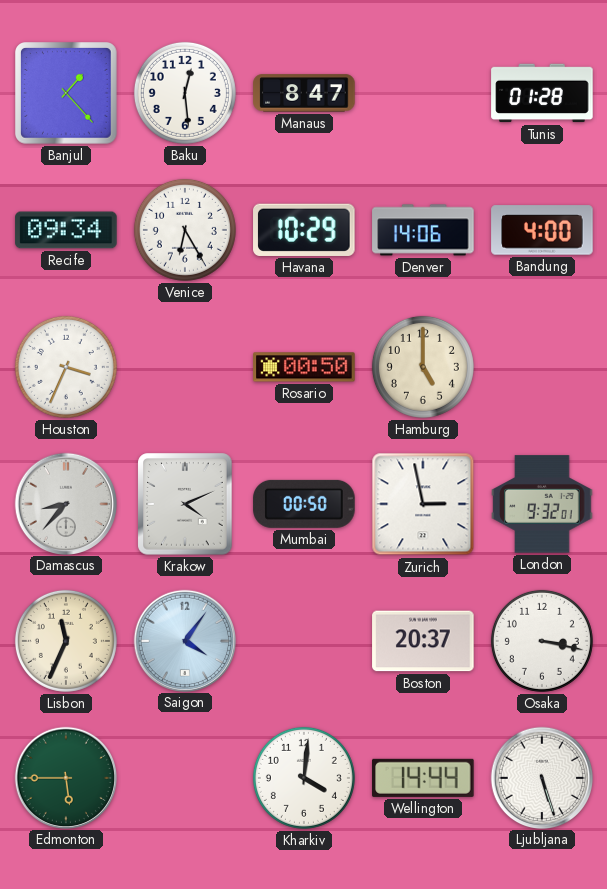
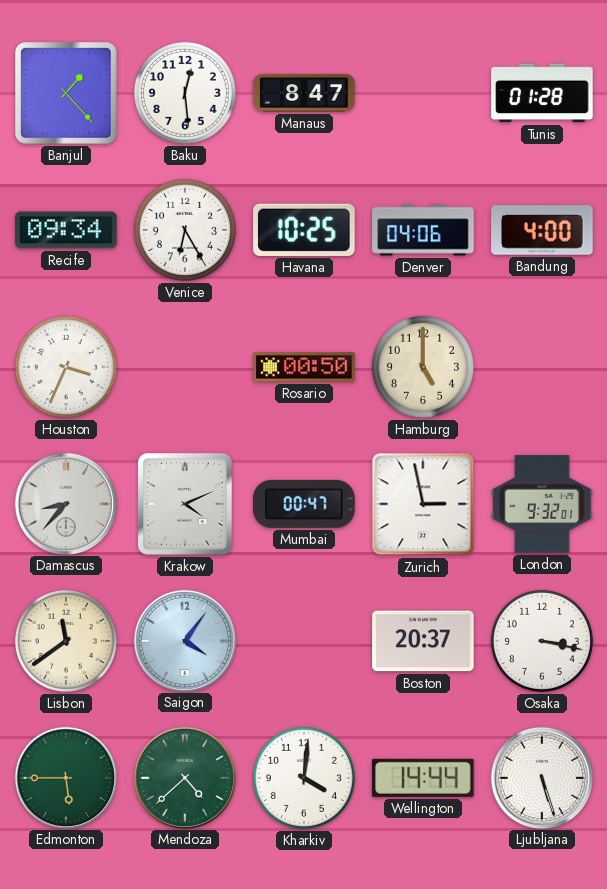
Havana: 10:29 -> 10:25
Denver: 14:06 -> 04:06
Mumbai: 00:50 -> 00:47
Lisbon: 11:34 -> 11:39
Mendoza: none -> 4:38
